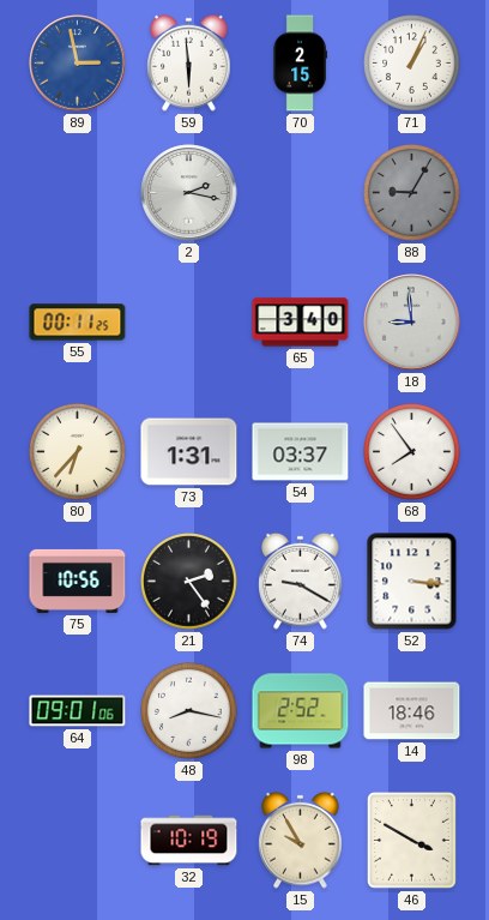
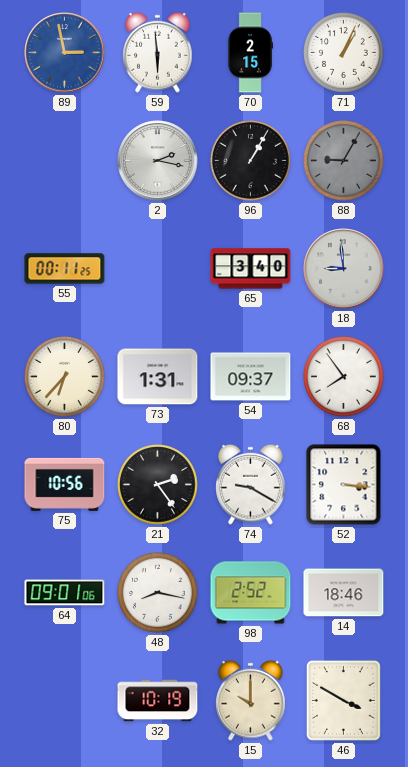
96: none -> 1:05
54: 03:37 -> 09:37
15: 9:55 -> 10:00
